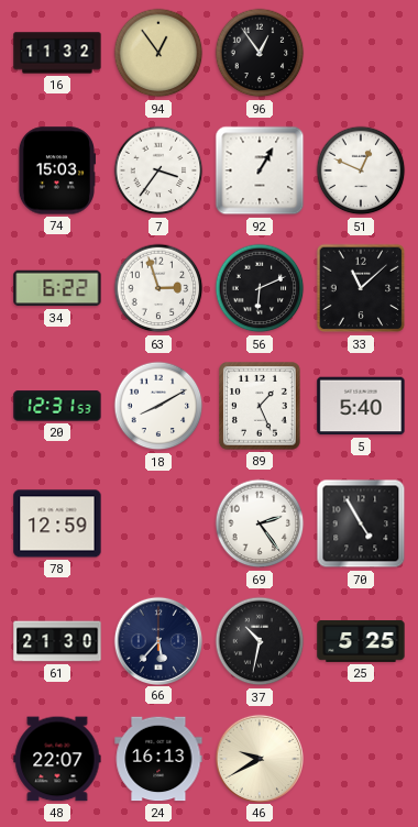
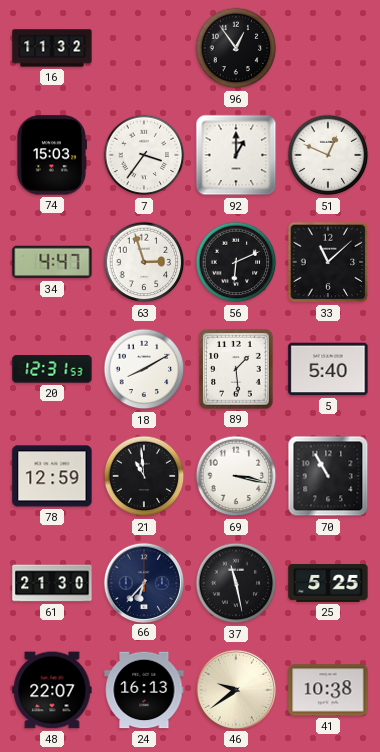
94: 12:54 -> none
92: 1:05 -> 1:00
34: 6:22 -> 4:47
89: 1:26 -> 1:29
21: none -> 10:59
69: 2:24 -> 3:17
70: 4:55 -> 10:55
66: 5:37 -> 6:37
37: 10:32 -> 11:28
46: 9:40 -> 9:39
41: none -> 10:38
